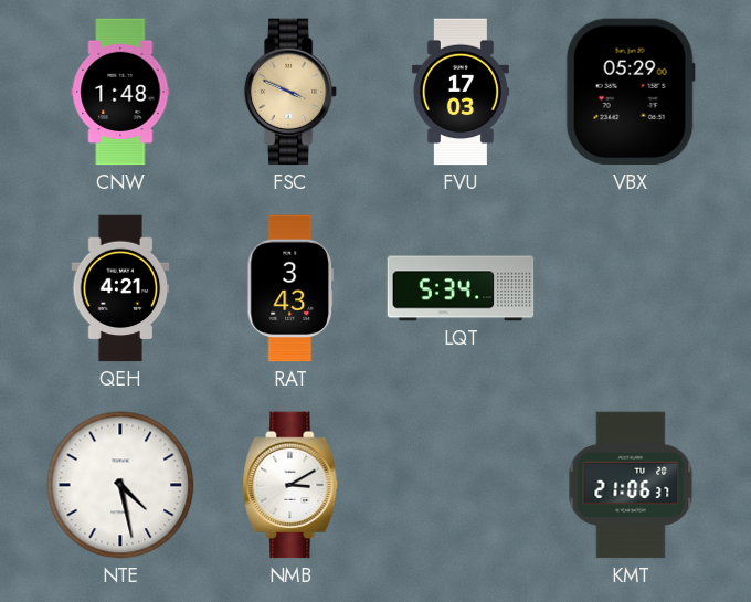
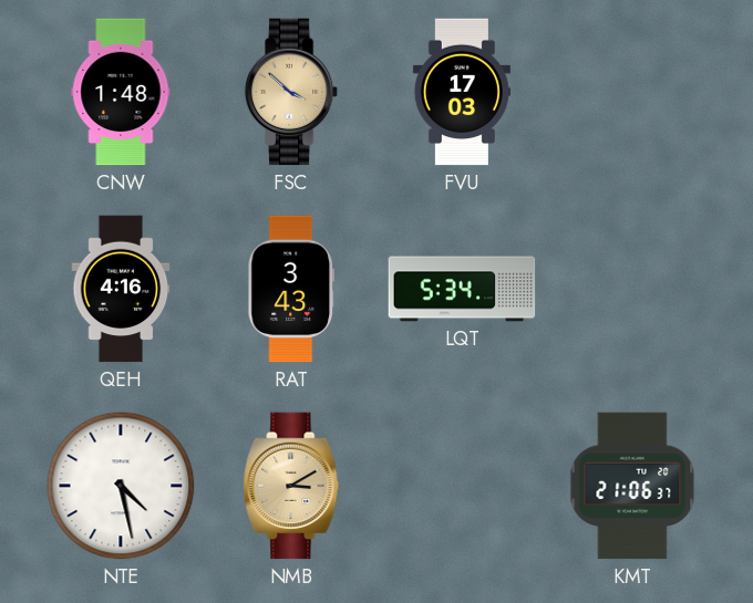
FSC: 3:49 -> 3:52
VBX: 05:29 -> none
QEH: 4:21 -> 4:16
NMB dial: white -> champagne
